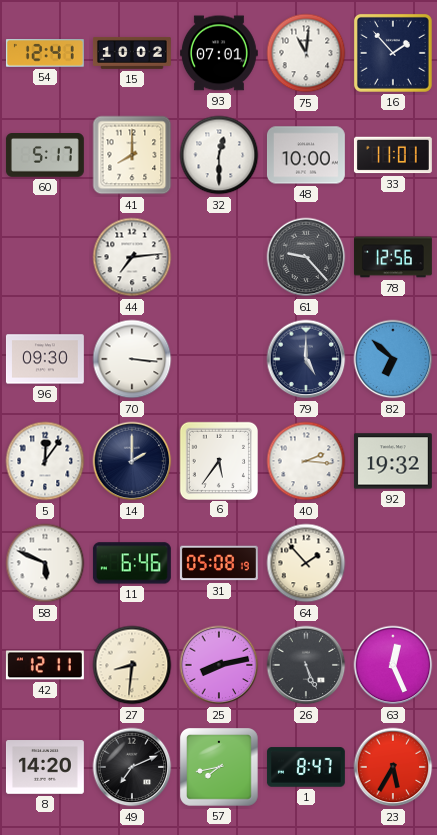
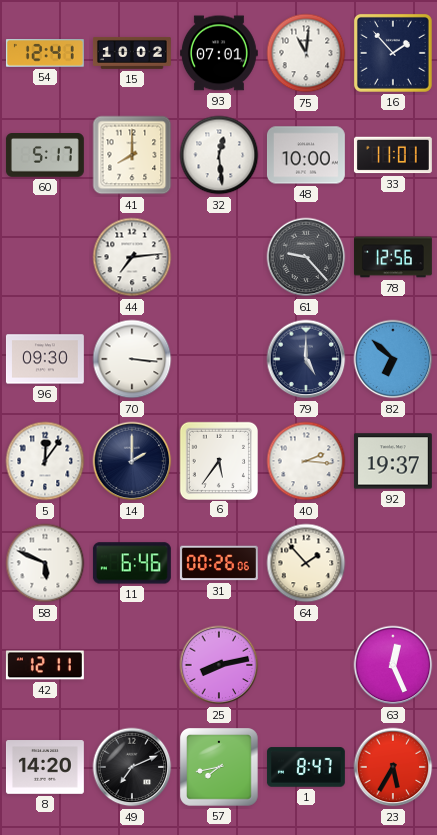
32: 12:30 -> 12:29
92: 19:32 -> 19:37
31: 05:08 -> 00:26
27: 8:31 -> none
26: 5:26 -> none
